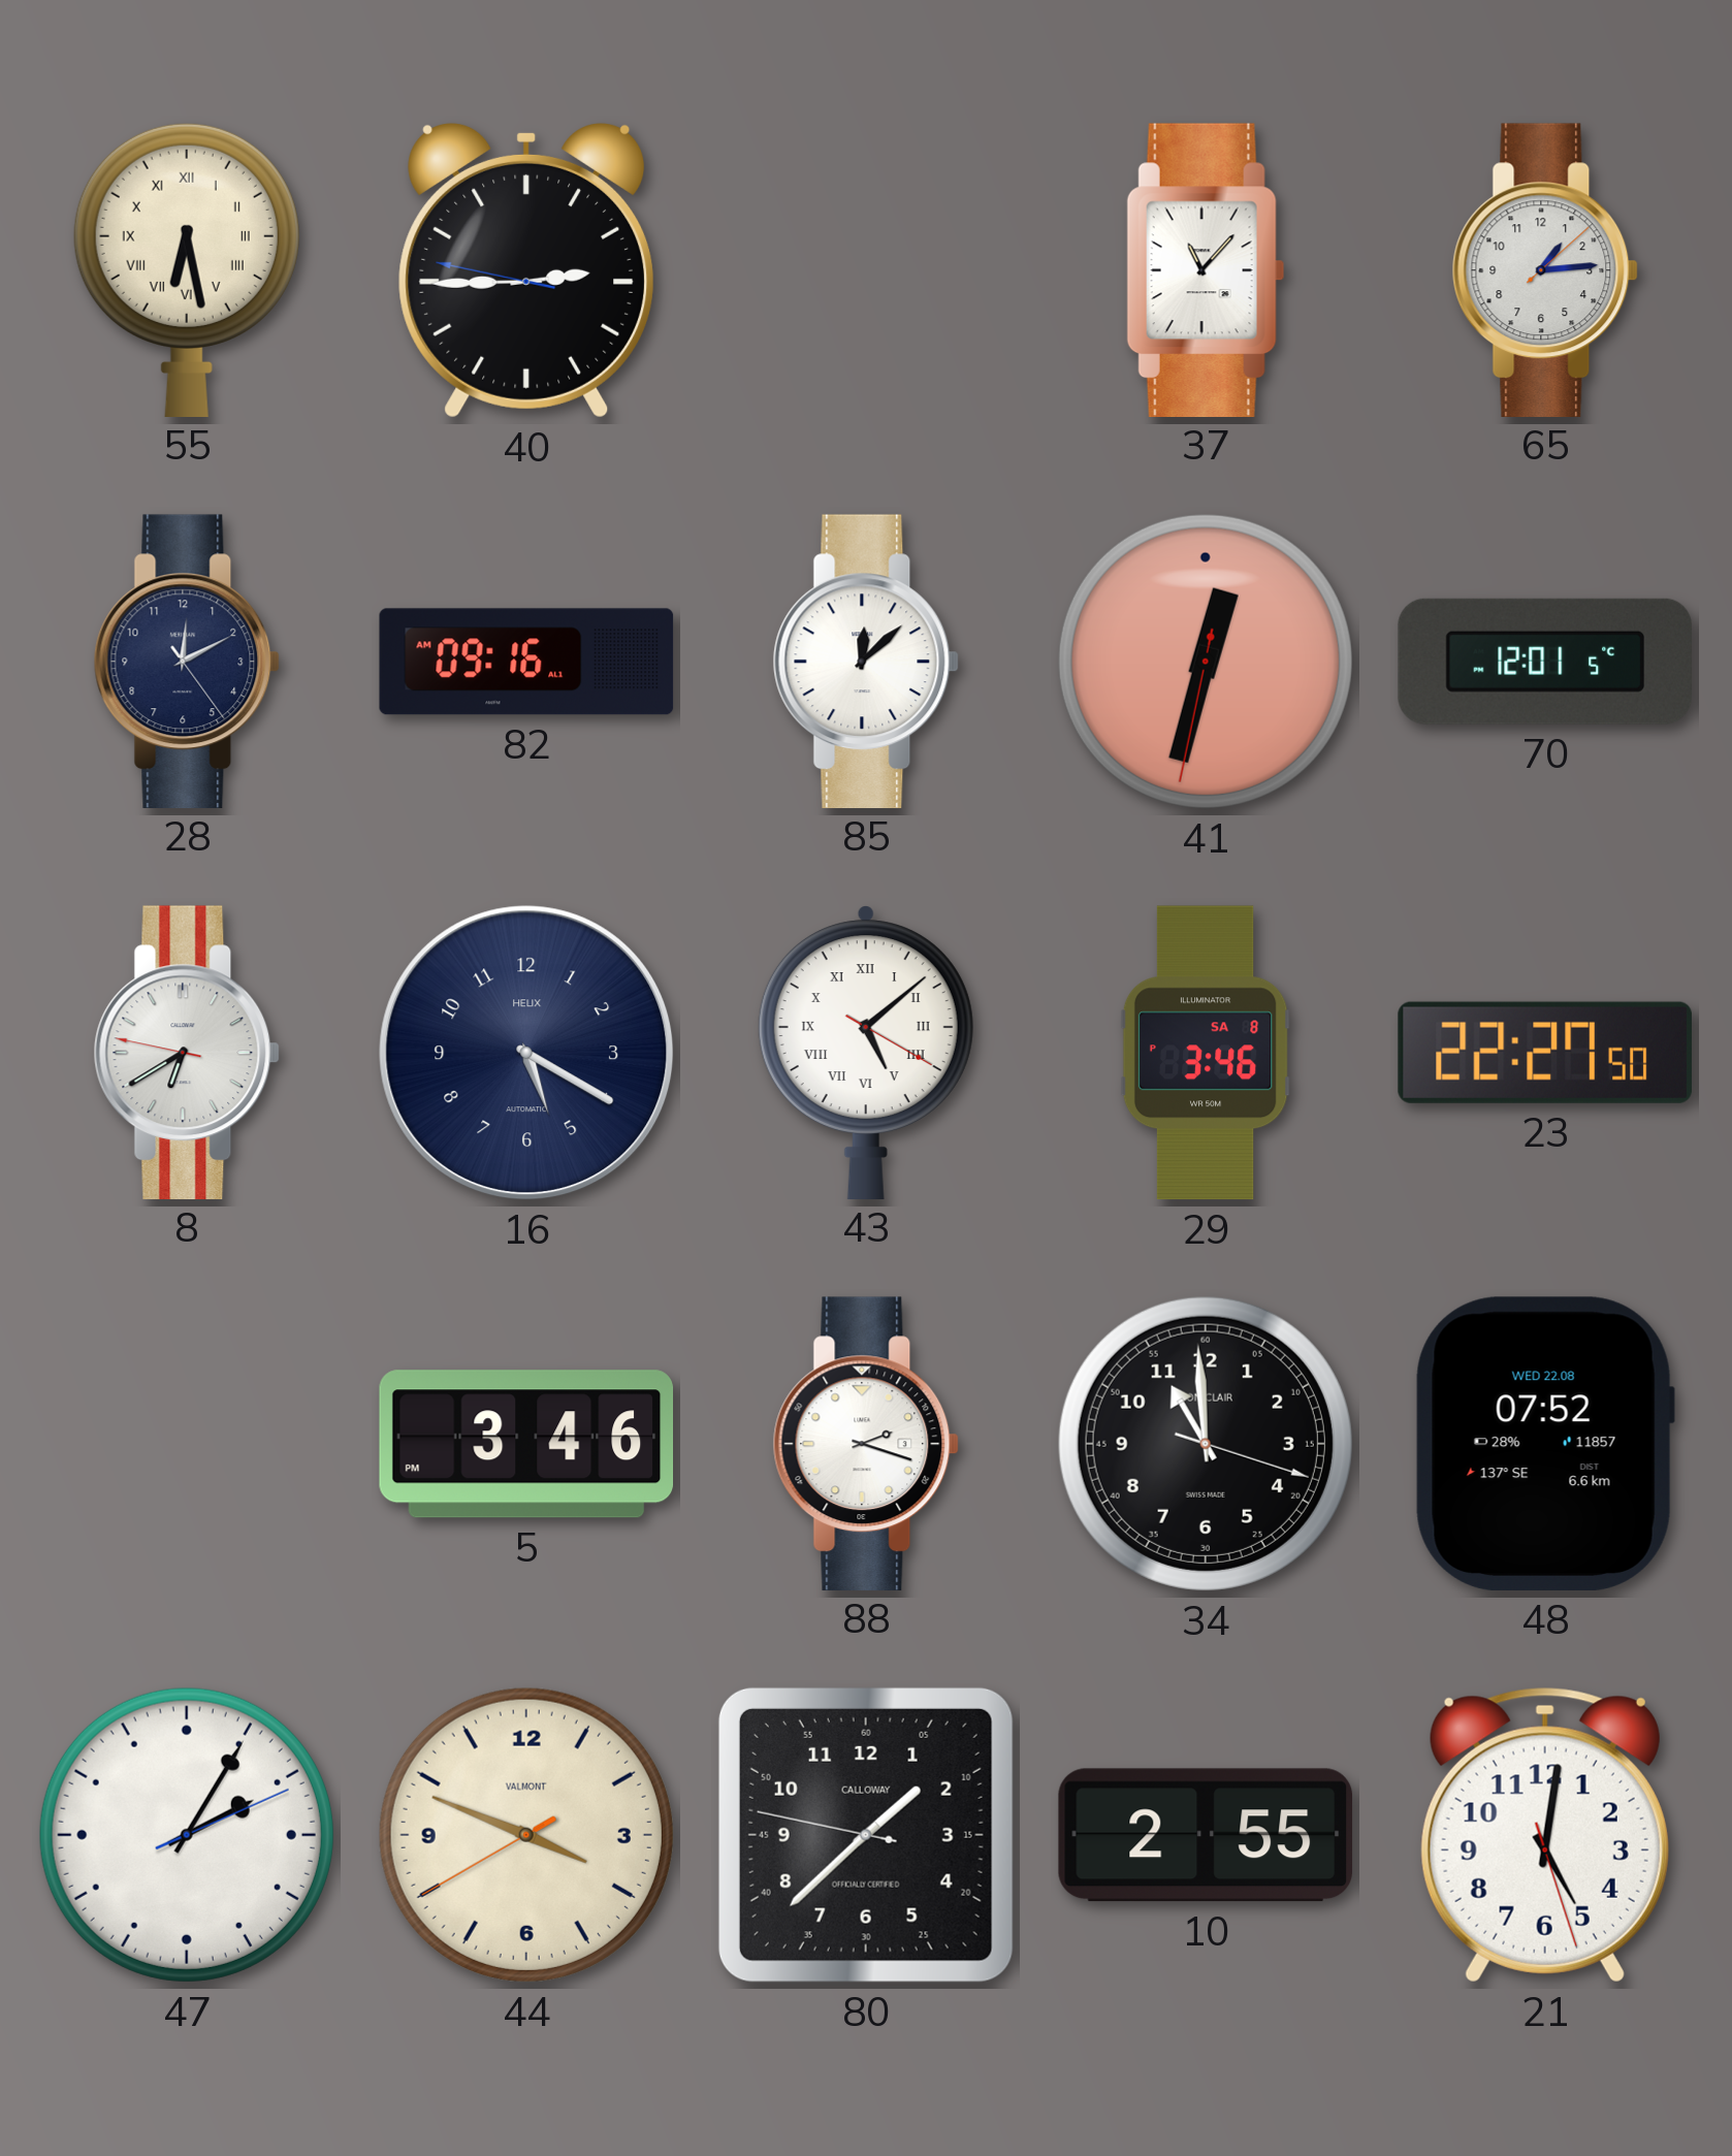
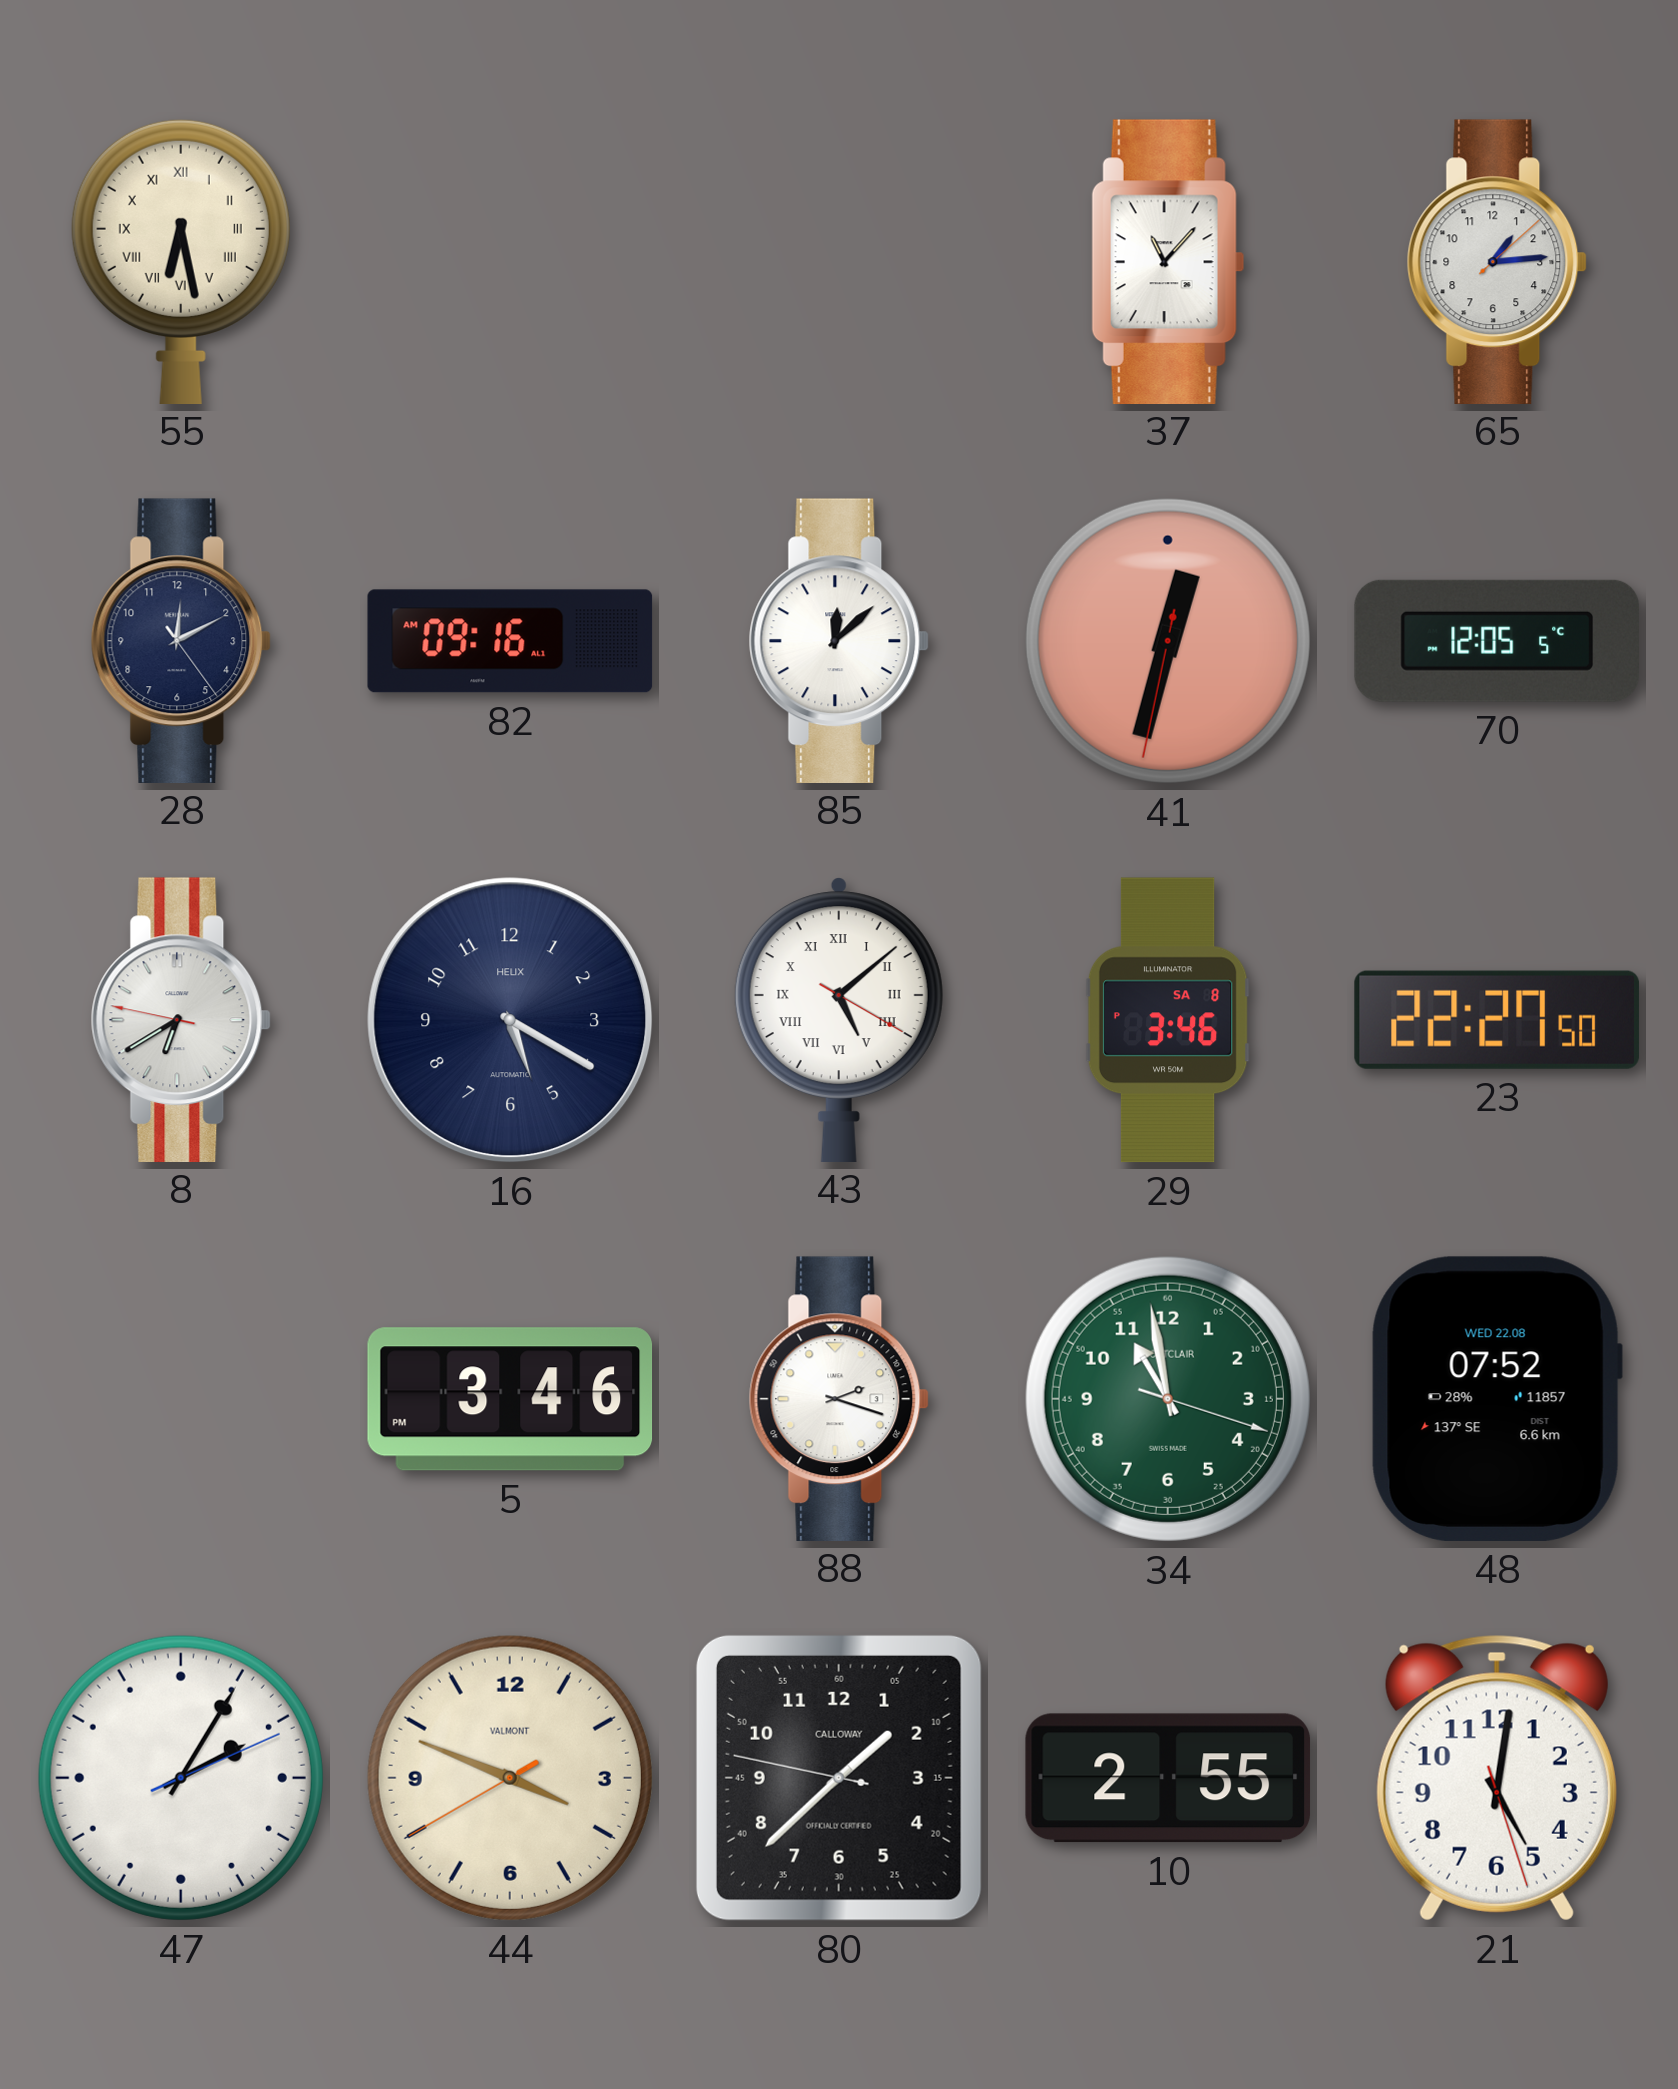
40: 2:44 -> none
70: 12:01 -> 12:05
34: 10:59 -> 10:58
34 dial: black -> green
